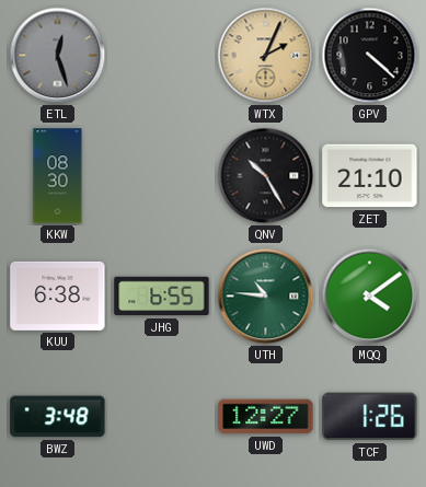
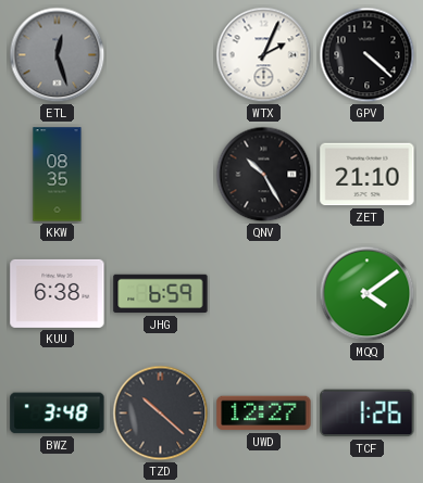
WTX dial: champagne -> white
KKW: 08:30 -> 08:35
JHG: 6:55 -> 6:59
UTH: 10:46 -> none
TZD: none -> 10:22
